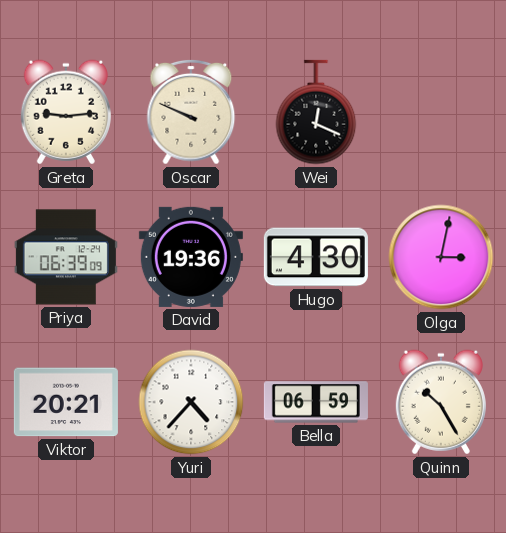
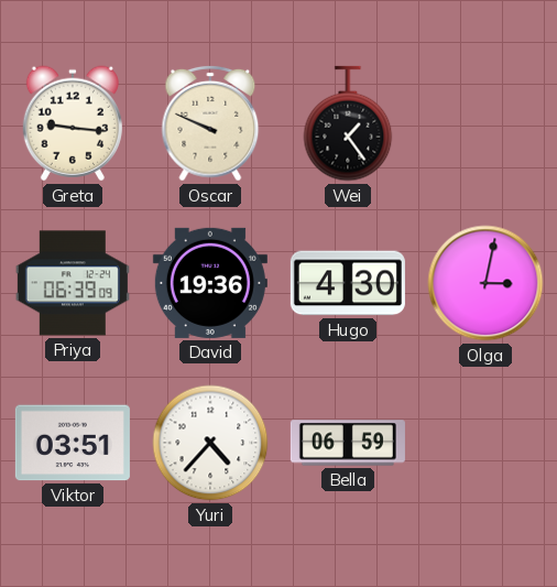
Greta: 9:14 -> 9:16
Wei: 12:19 -> 1:24
Viktor: 20:21 -> 03:51
Quinn: 10:25 -> none
